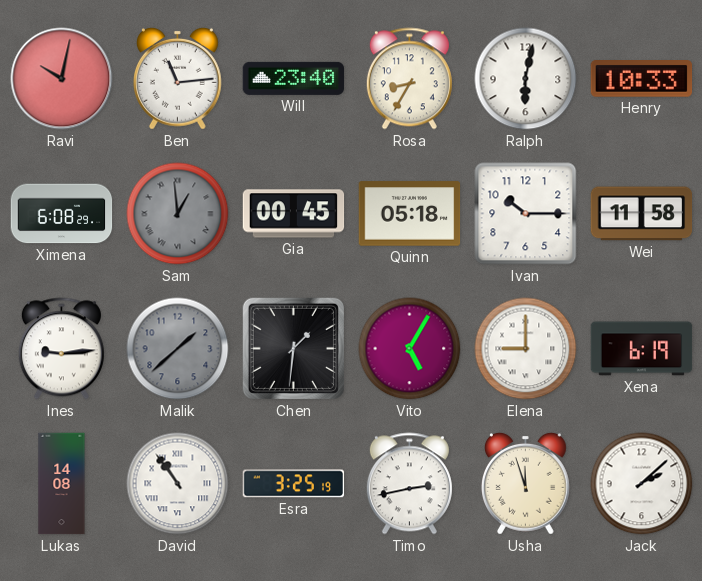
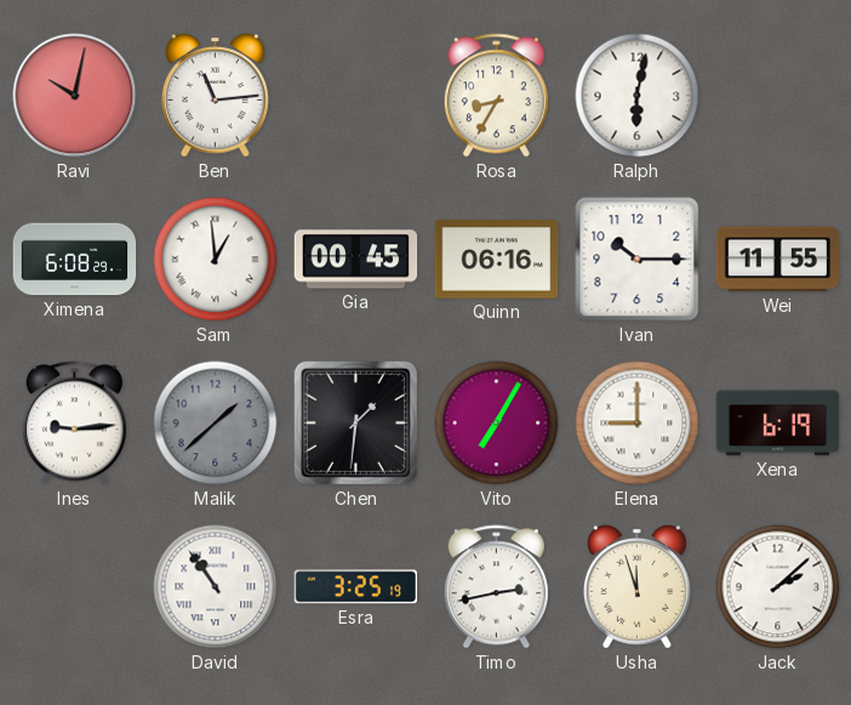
Will: 23:40 -> none
Henry: 10:33 -> none
Sam dial: grey -> white
Quinn: 05:18 -> 06:16
Wei: 11:58 -> 11:55
Vito: 5:05 -> 7:05
Lukas: 14:08 -> none
